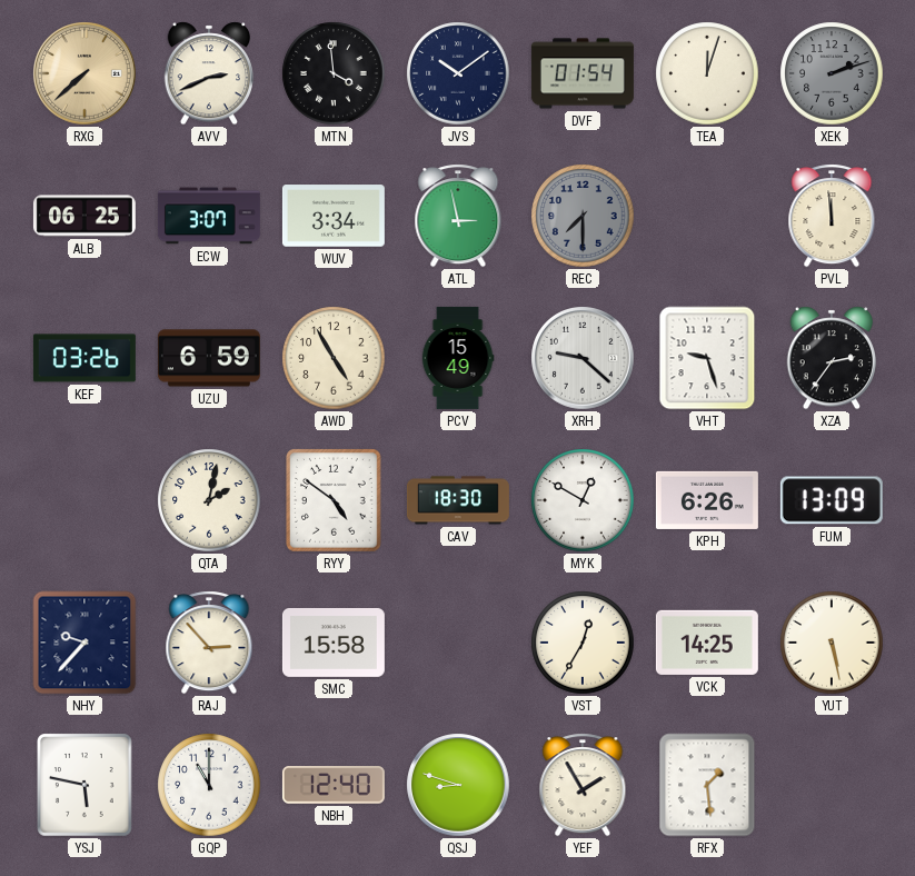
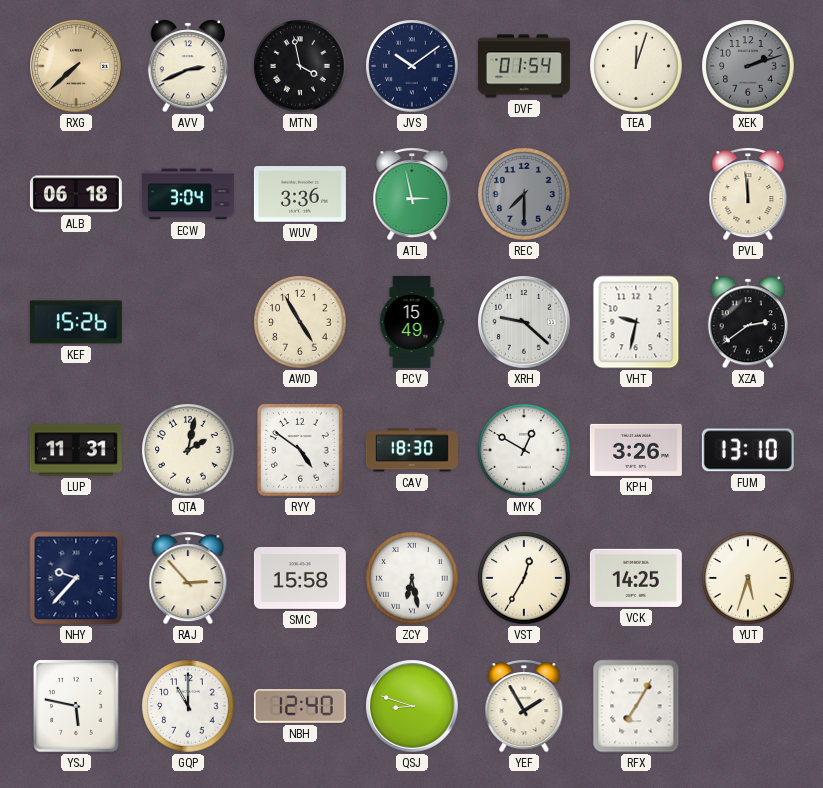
MTN: 3:59 -> 3:58
ALB: 06:25 -> 06:18
ECW: 3:07 -> 3:04
WUV: 3:34 -> 3:36
KEF: 03:26 -> 15:26
UZU: 6:59 -> none
VHT: 9:27 -> 9:32
XZA: 2:36 -> 2:39
LUP: none -> 11:31
KPH: 6:26 -> 3:26
FUM: 13:09 -> 13:10
ZCY: none -> 6:28
YUT: 5:28 -> 5:33
RFX: 1:29 -> 7:05
